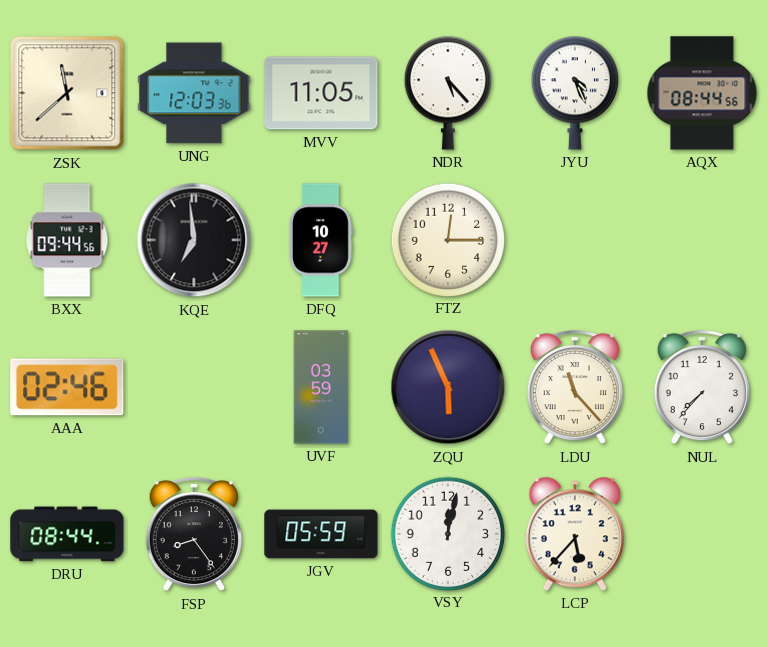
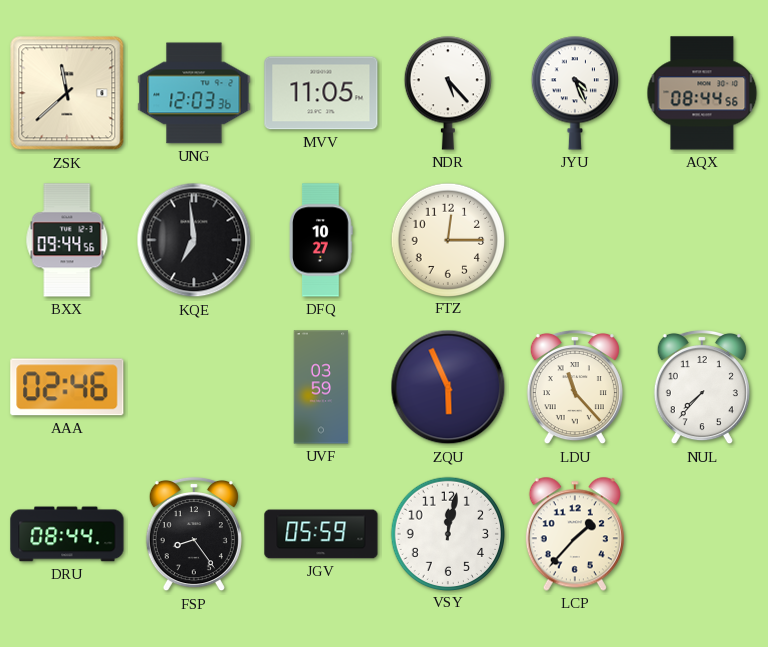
LCP: 5:37 -> 1:37
